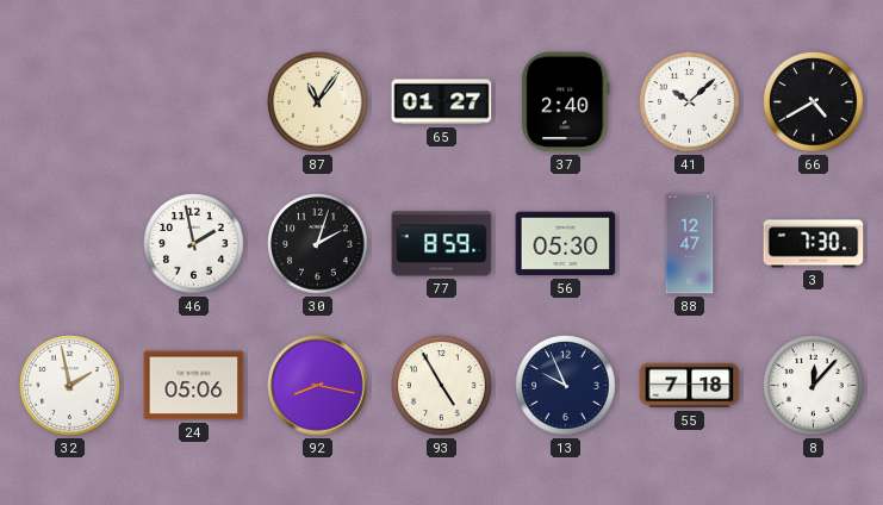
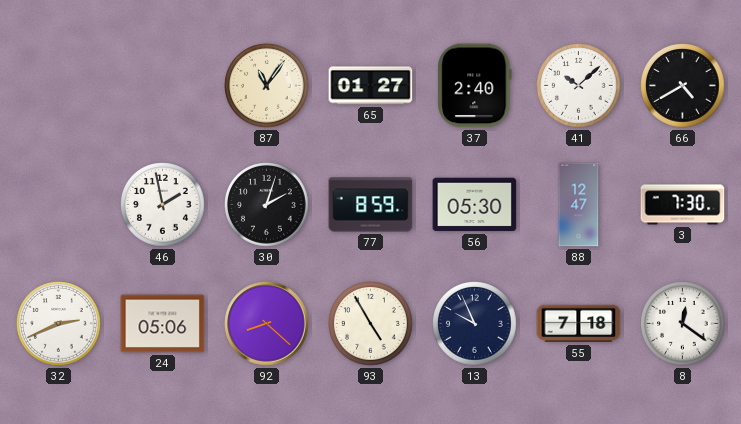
32: 1:58 -> 2:41
92: 8:17 -> 8:22
8: 12:07 -> 12:21
